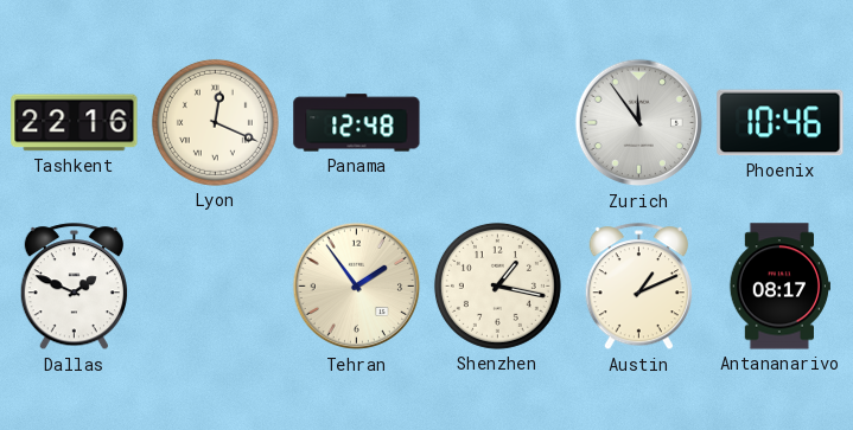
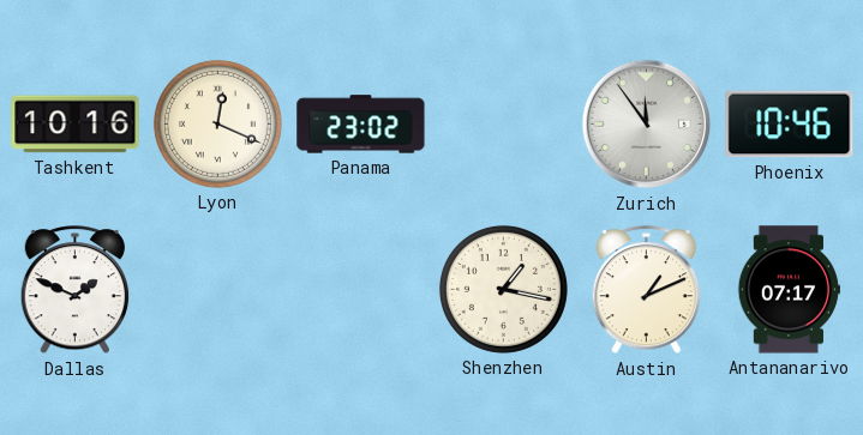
Tashkent: 22:16 -> 10:16
Panama: 12:48 -> 23:02
Tehran: 1:54 -> none
Antananarivo: 08:17 -> 07:17
